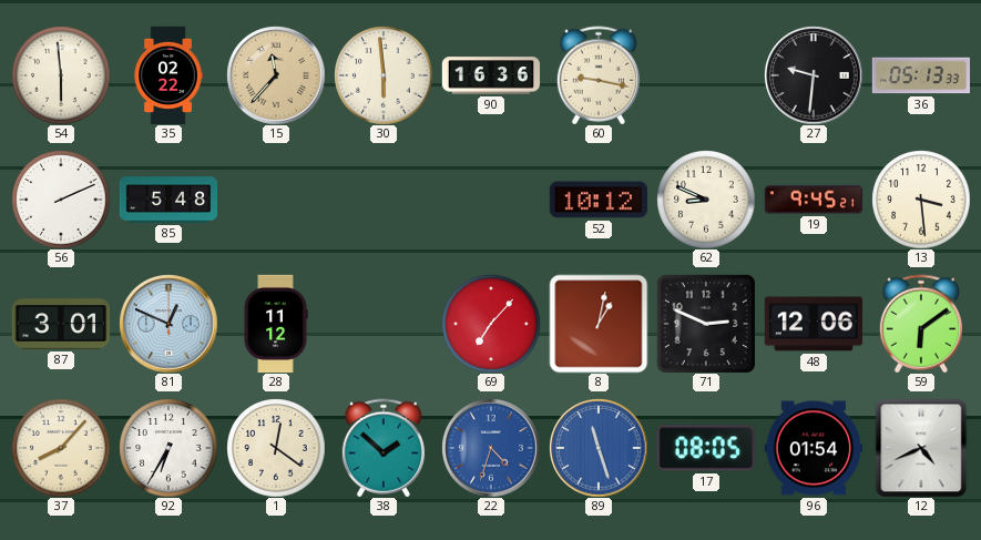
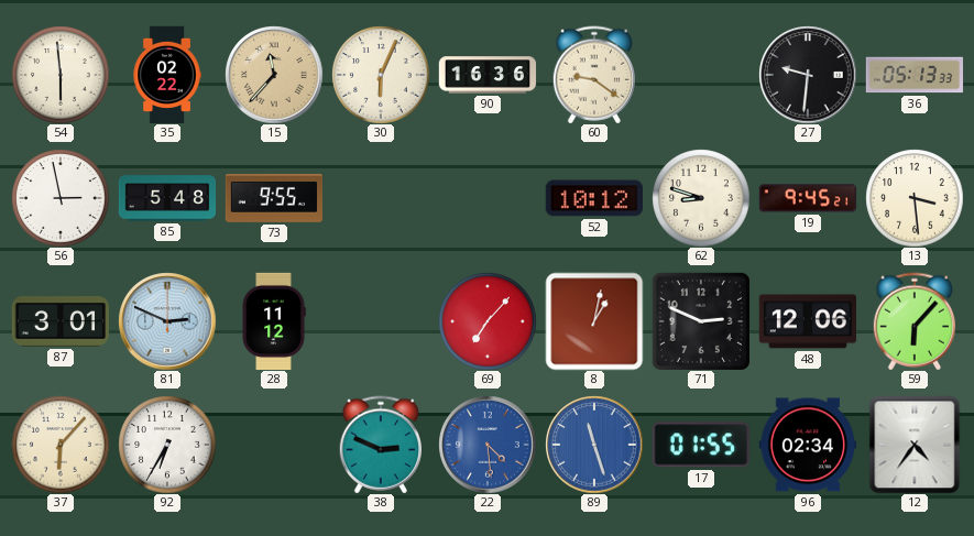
30: 5:59 -> 6:04
60: 9:17 -> 9:21
56: 2:11 -> 2:58
73: none -> 9:55
62: 8:49 -> 8:48
81: 12:49 -> 2:49
59: 6:09 -> 6:07
37: 8:07 -> 6:07
1: 12:21 -> none
38: 1:52 -> 2:49
22: 4:33 -> 4:29
17: 08:05 -> 01:55
96: 01:54 -> 02:34
12: 4:41 -> 4:36
